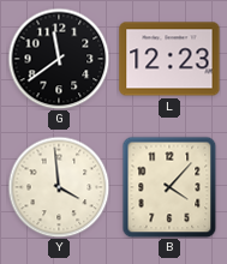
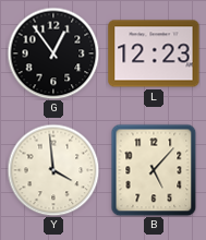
G: 11:39 -> 12:54
B: 4:07 -> 5:07
